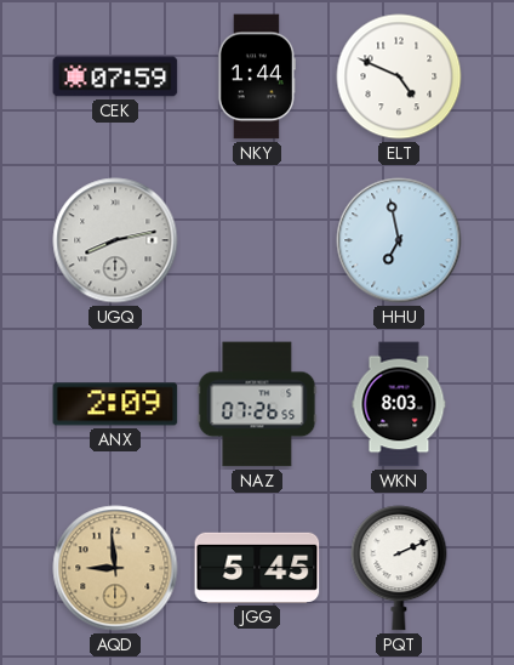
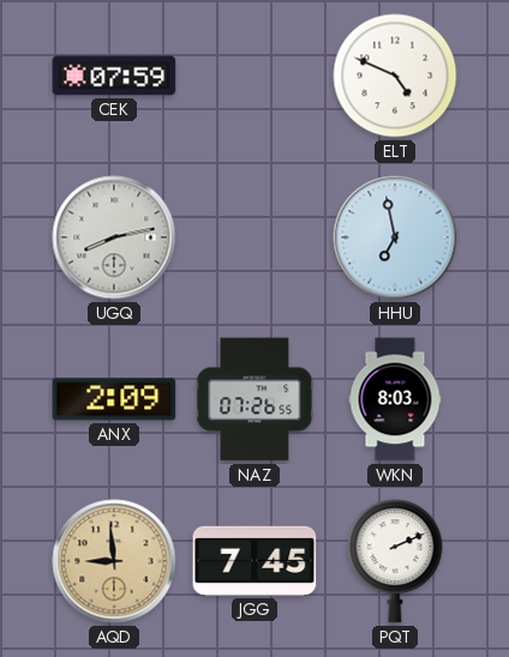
NKY: 1:44 -> none
JGG: 5:45 -> 7:45
